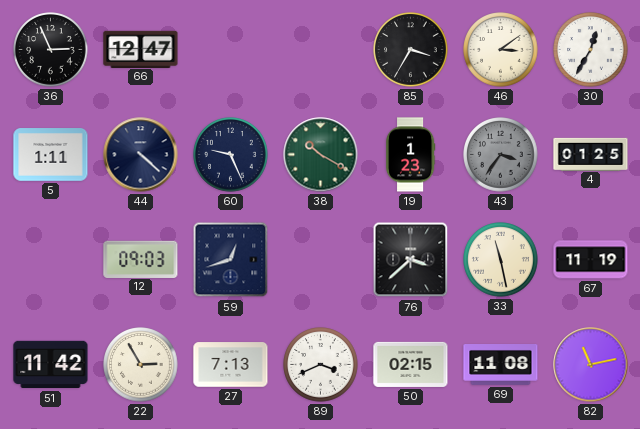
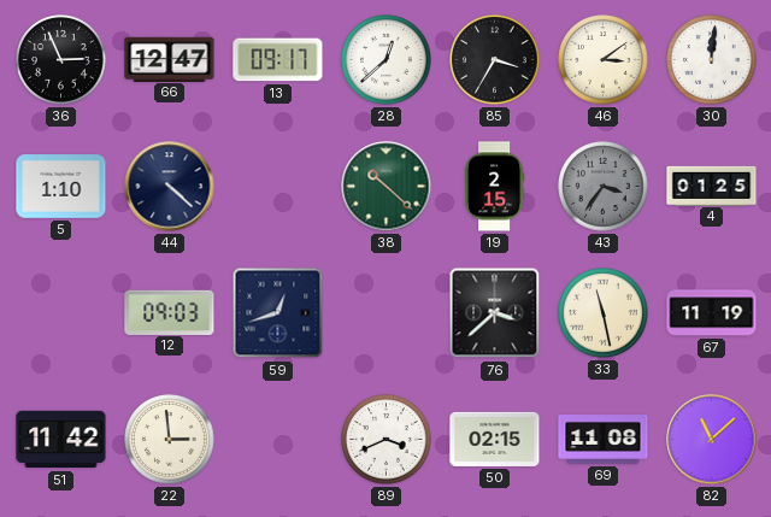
13: none -> 09:17
28: none -> 12:38
30: 12:35 -> 12:01
5: 1:11 -> 1:10
60: 9:26 -> none
38: 10:20 -> 10:22
19: 1:23 -> 2:15
22: 2:55 -> 2:59
27: 7:13 -> none
82: 11:13 -> 11:08
